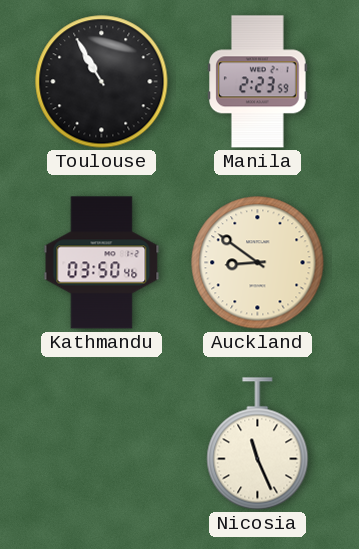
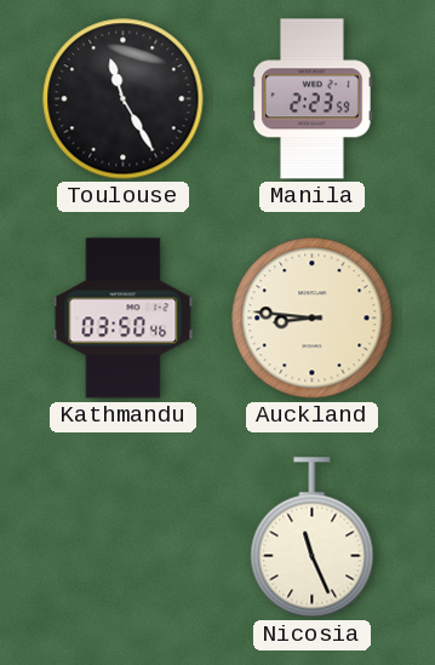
Toulouse: 10:55 -> 11:25
Auckland: 8:51 -> 8:46
